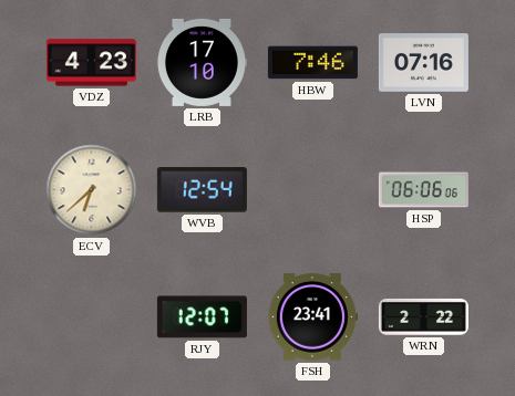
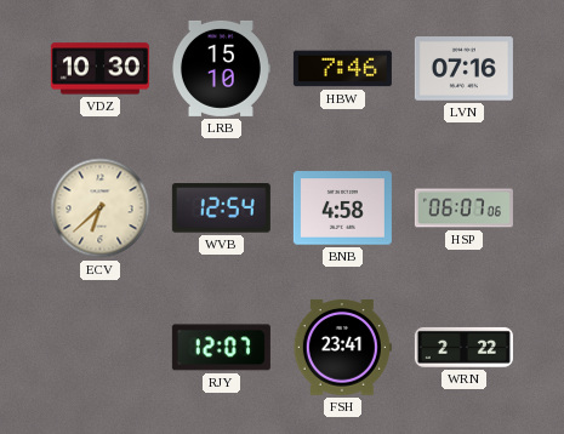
VDZ: 4:23 -> 10:30
LRB: 17:10 -> 15:10
BNB: none -> 4:58
HSP: 06:06 -> 06:07
